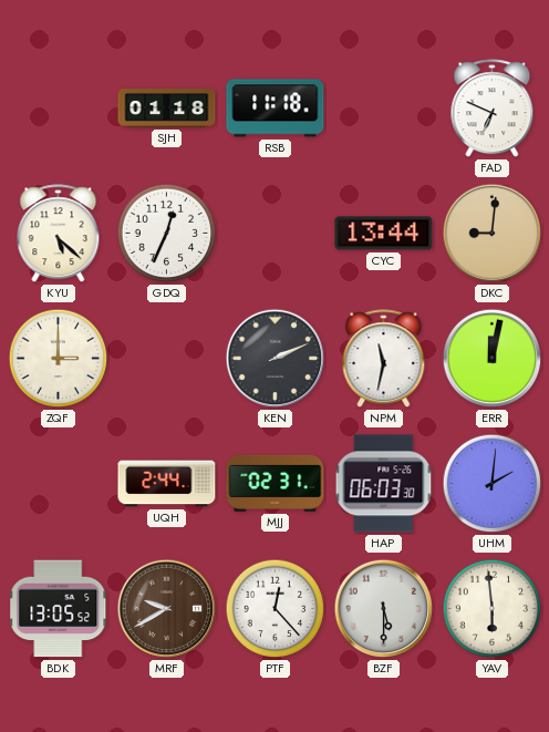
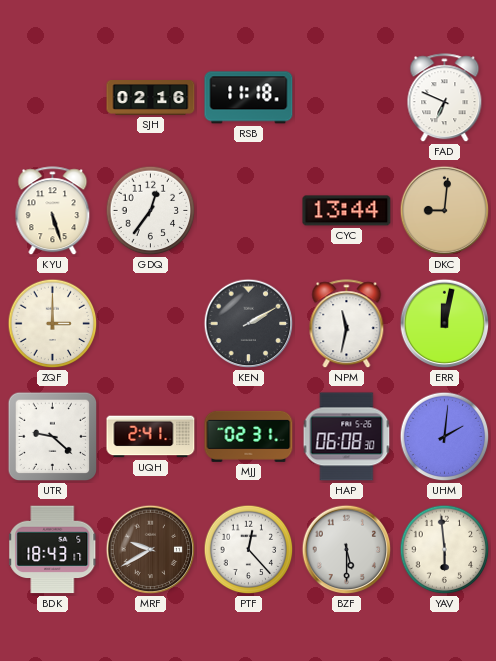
SJH: 01:18 -> 02:16
KYU: 5:22 -> 5:27
GDQ: 12:34 -> 12:36
KEN: 2:11 -> 2:10
UTR: none -> 9:22
UQH: 2:44 -> 2:41
HAP: 06:03 -> 06:08
BDK: 13:05 -> 18:43
